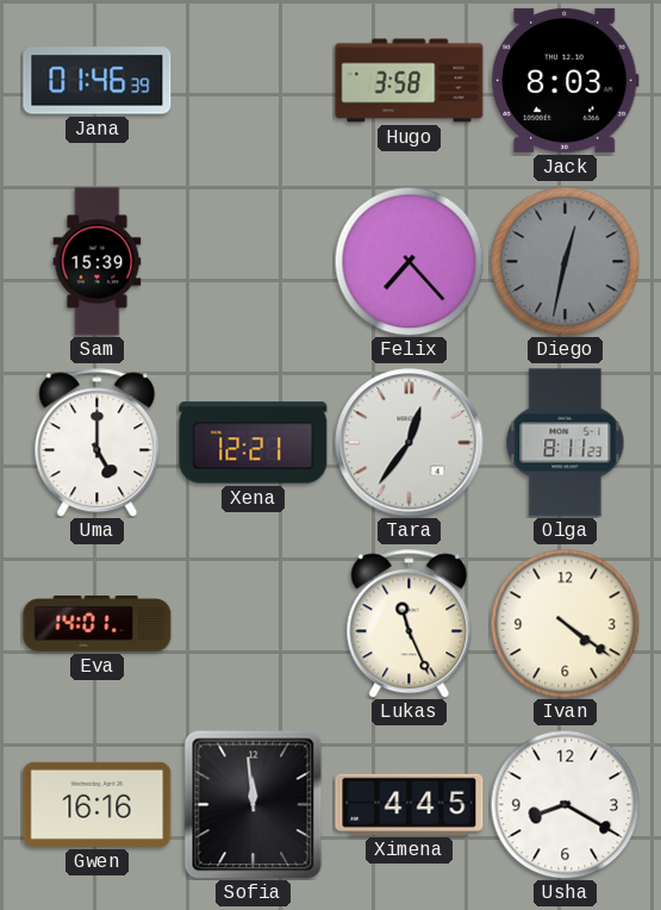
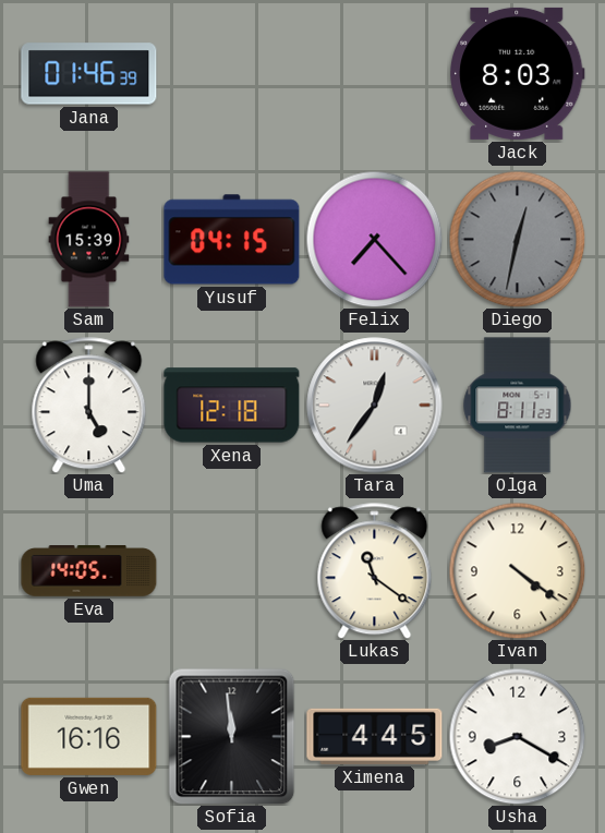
Hugo: 3:58 -> none
Yusuf: none -> 04:15
Xena: 12:21 -> 12:18
Eva: 14:01 -> 14:05
Lukas: 11:26 -> 11:21
